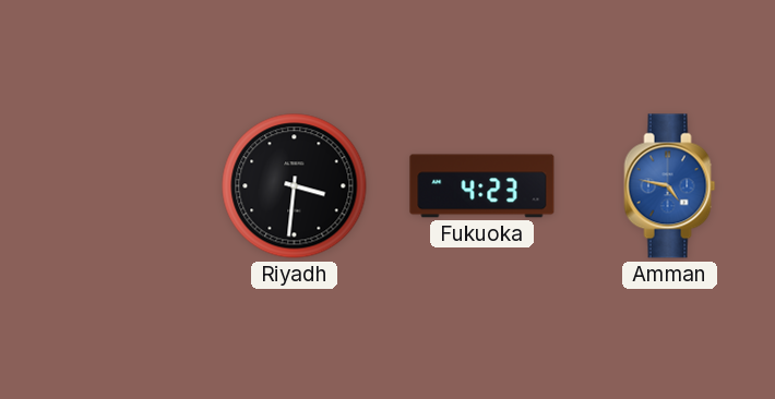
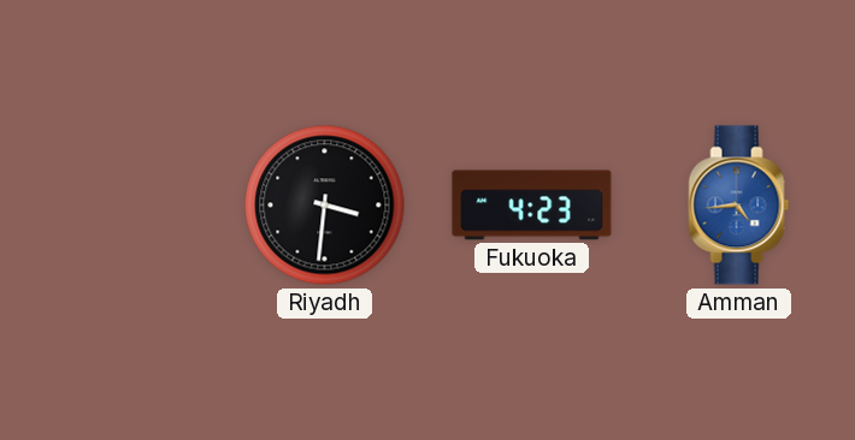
Amman: 4:47 -> 4:44
